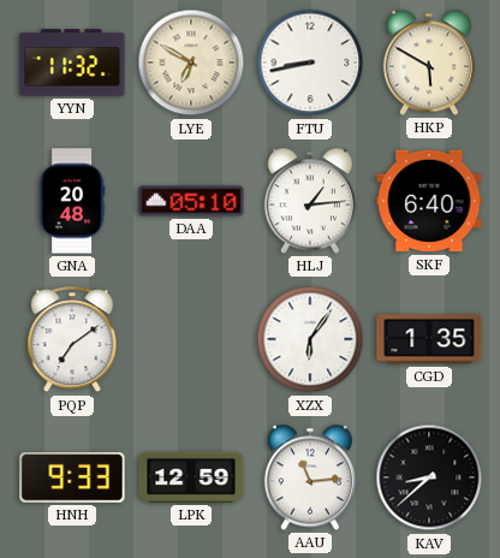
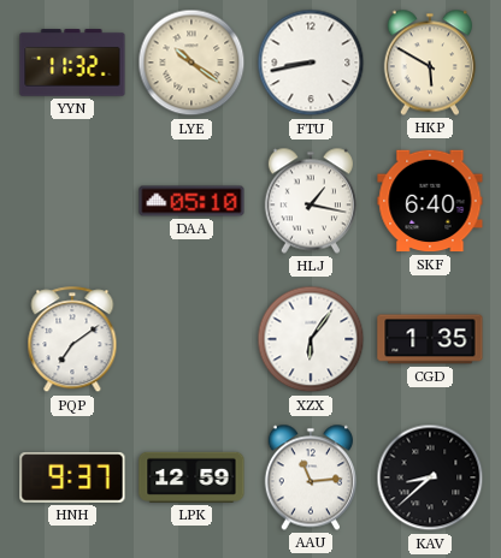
LYE: 6:50 -> 10:21
GNA: 20:48 -> none
HLJ: 1:14 -> 1:17
HNH: 9:33 -> 9:37
